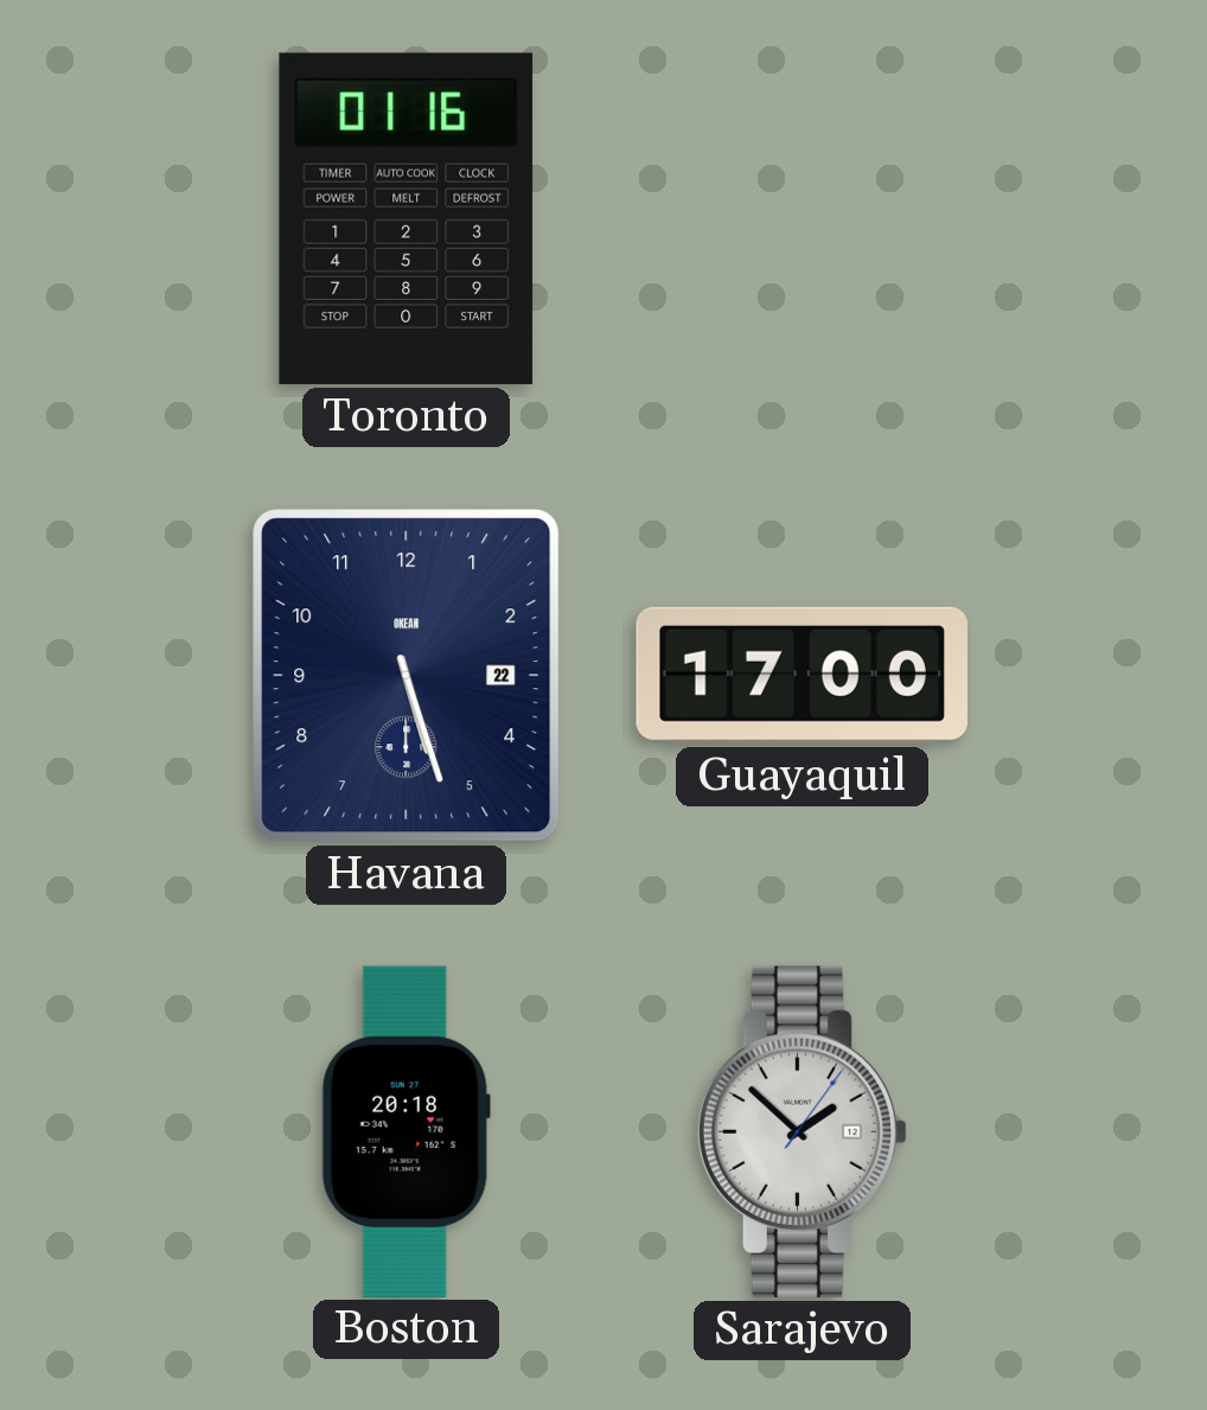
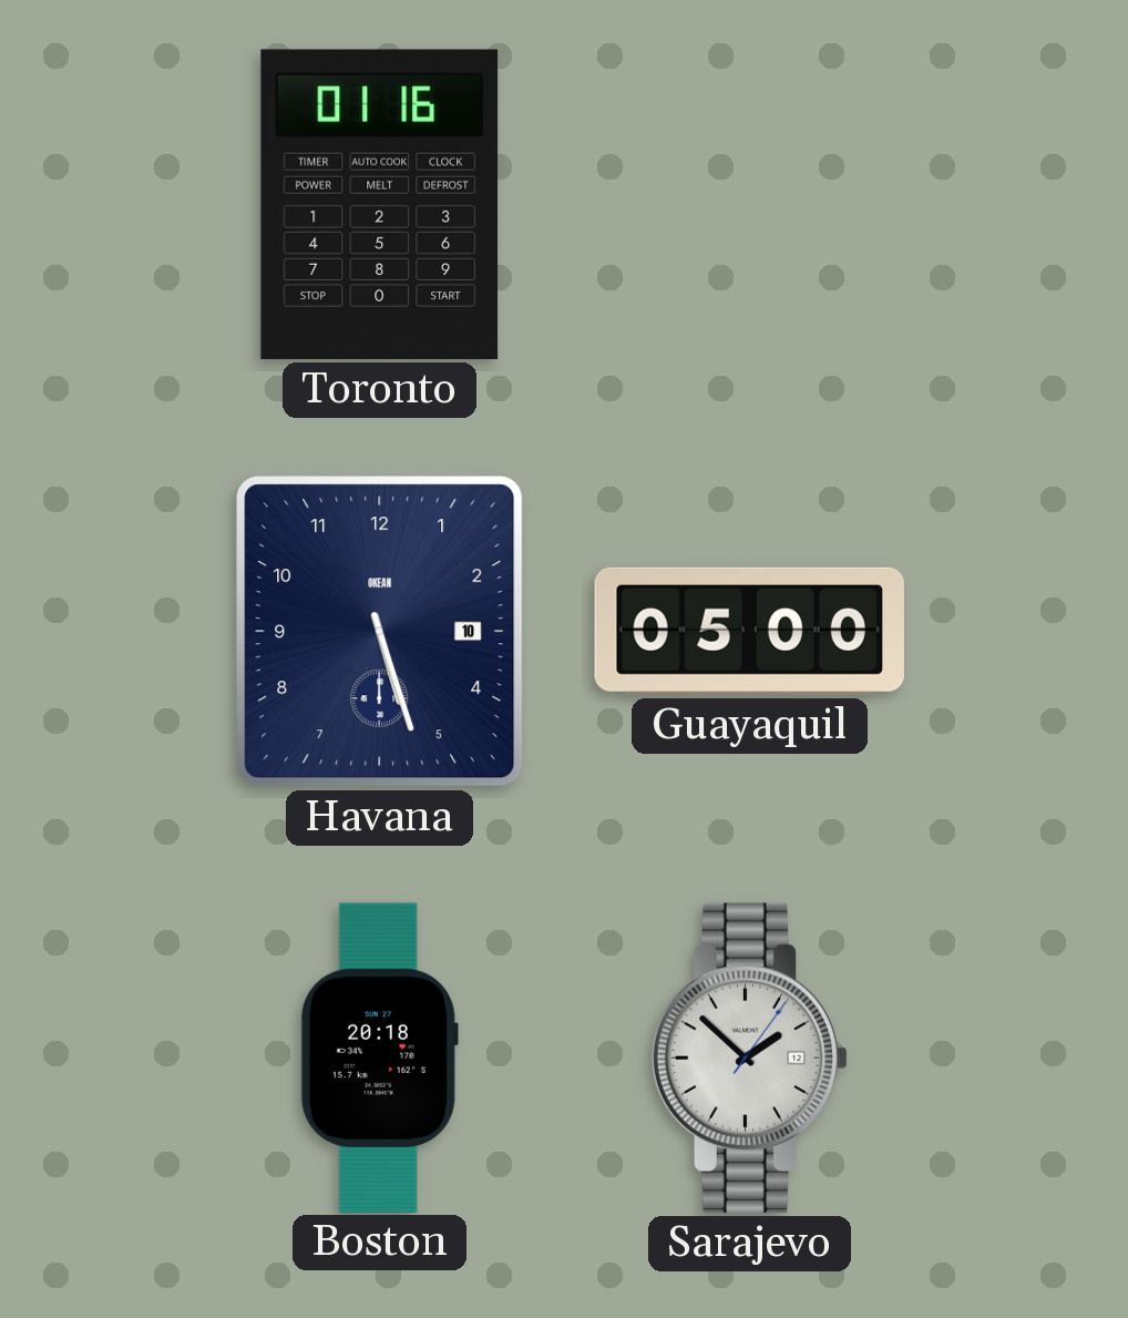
Havana date: 22 -> 10
Guayaquil: 17:00 -> 05:00
